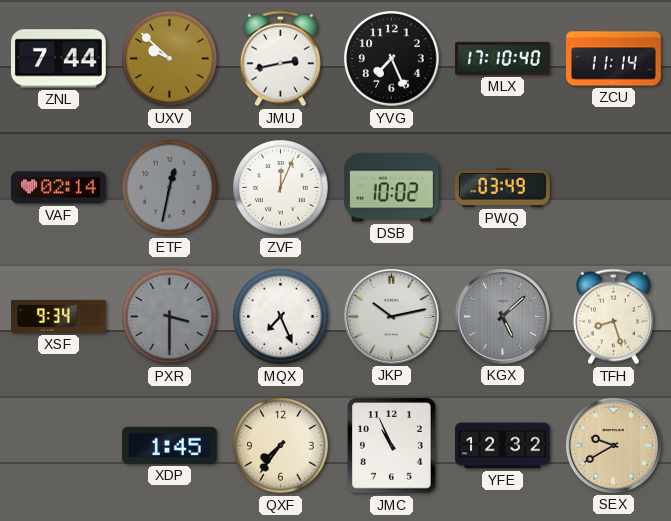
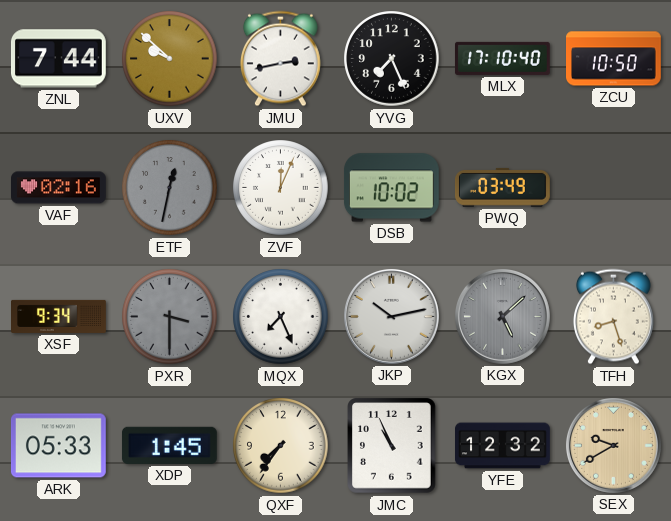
ZCU: 11:14 -> 10:50
VAF: 02:14 -> 02:16
ARK: none -> 05:33
